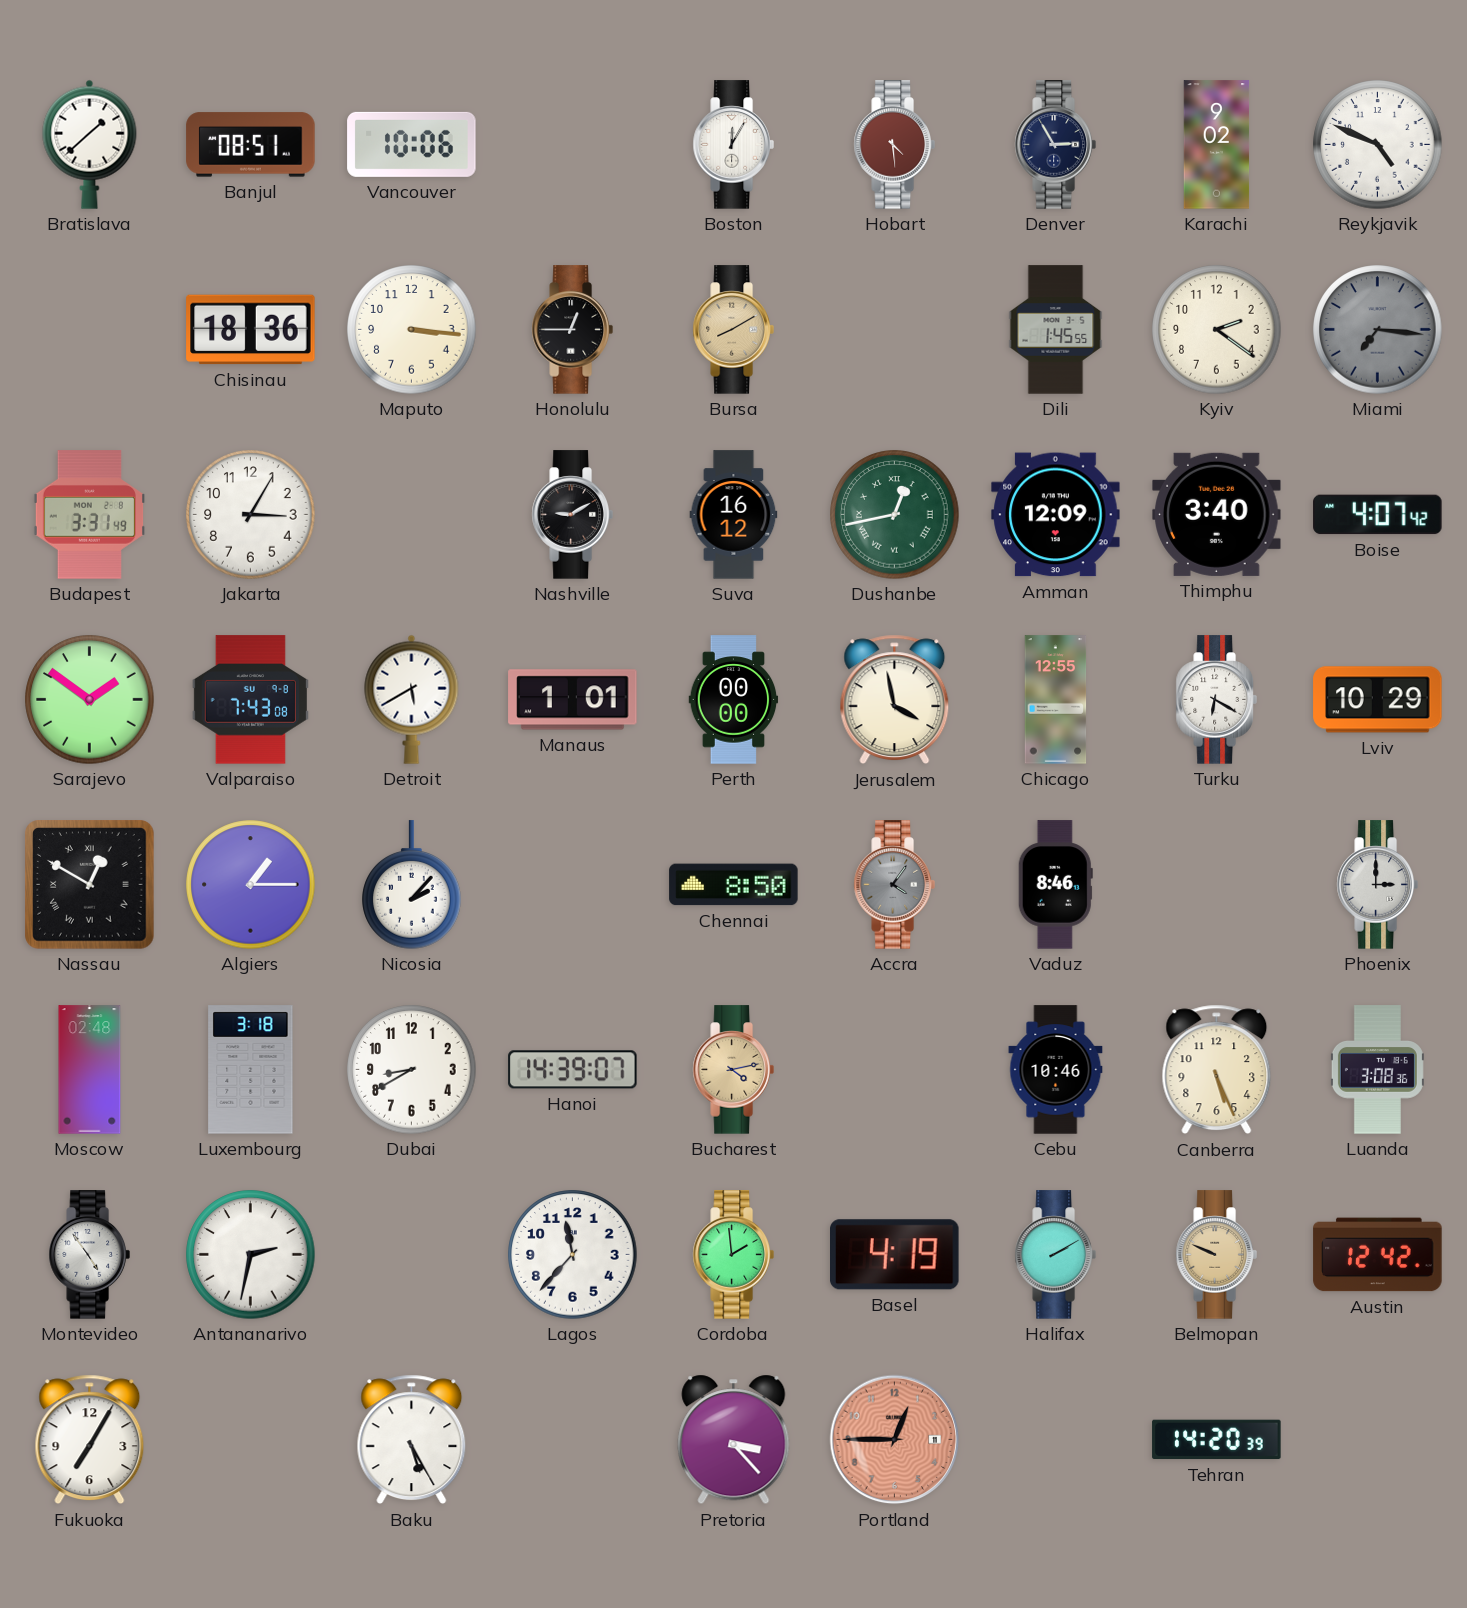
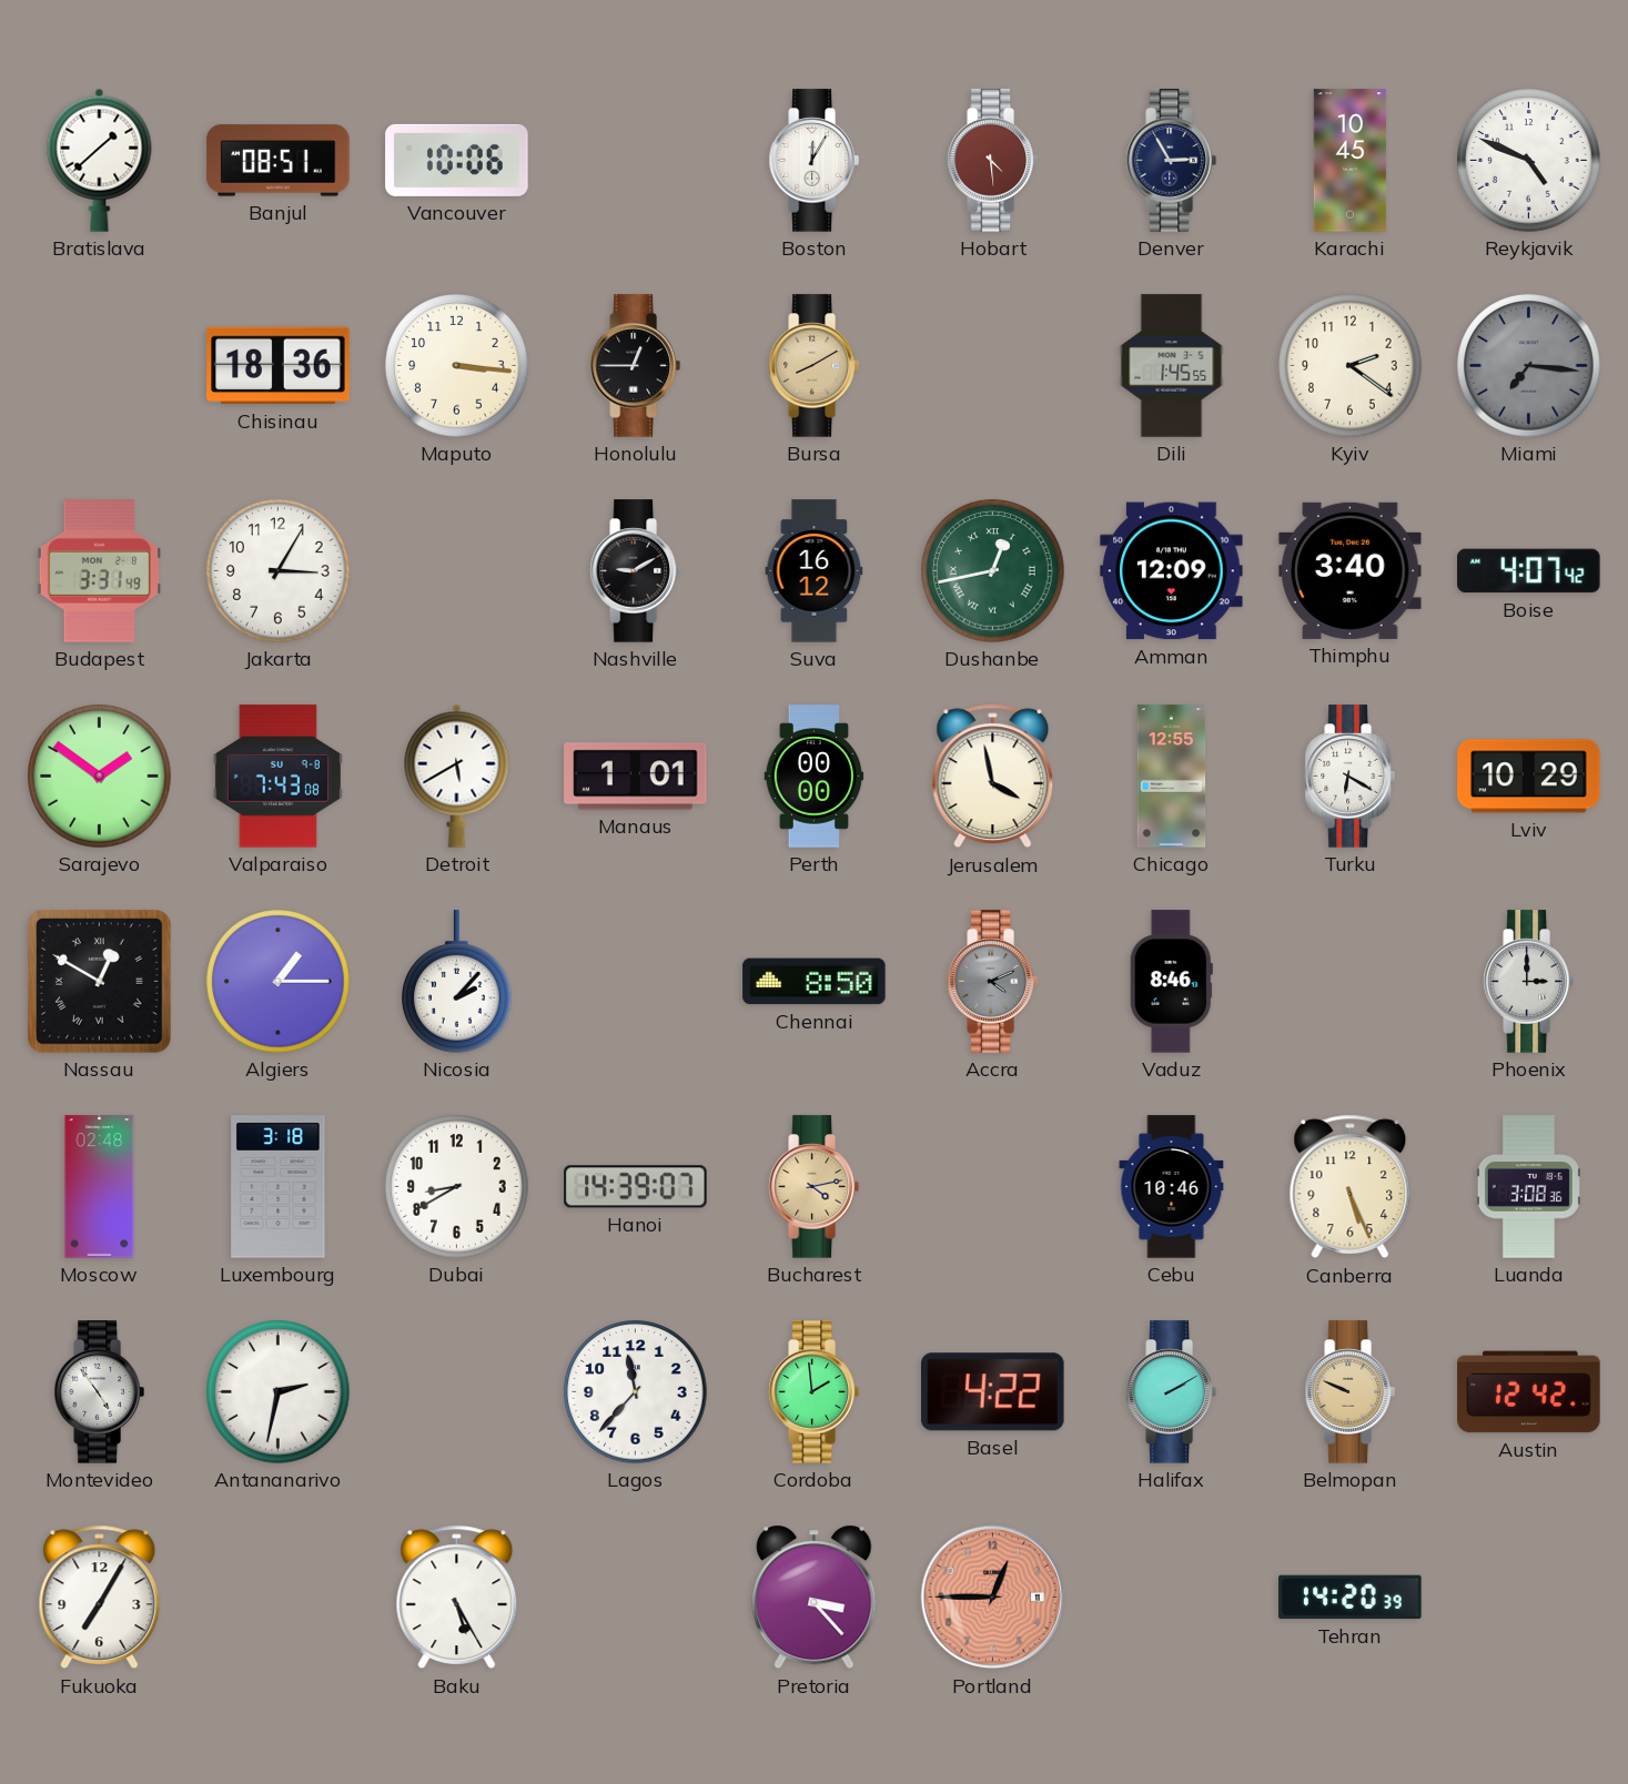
Karachi: 9:02 -> 10:45
Accra: 4:06 -> 4:11
Basel: 4:19 -> 4:22
